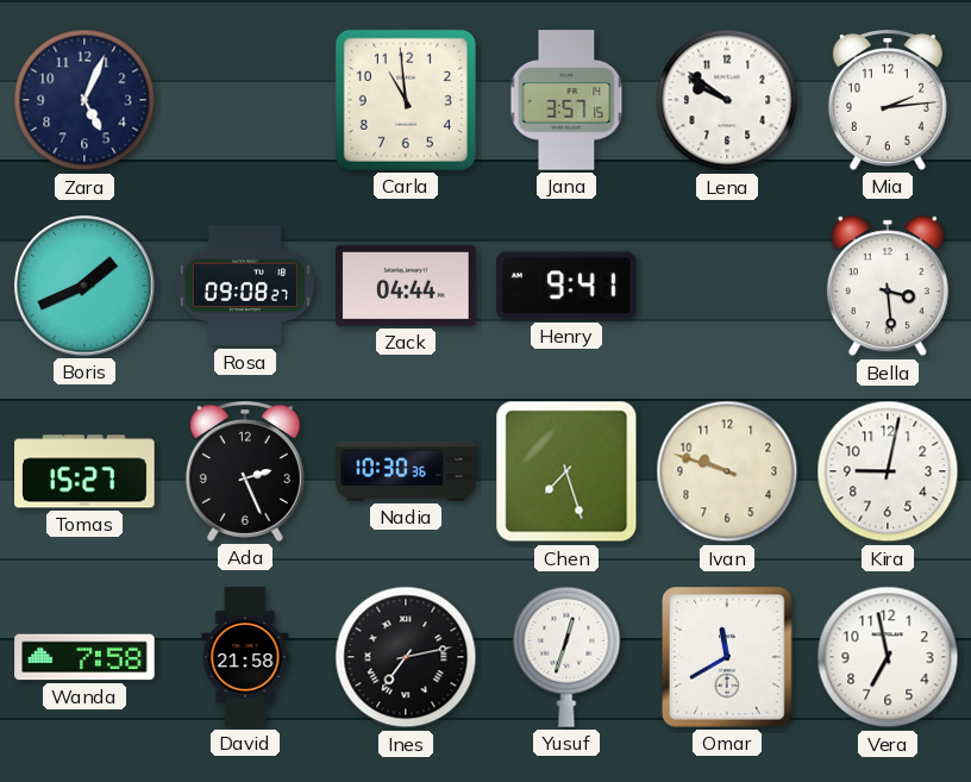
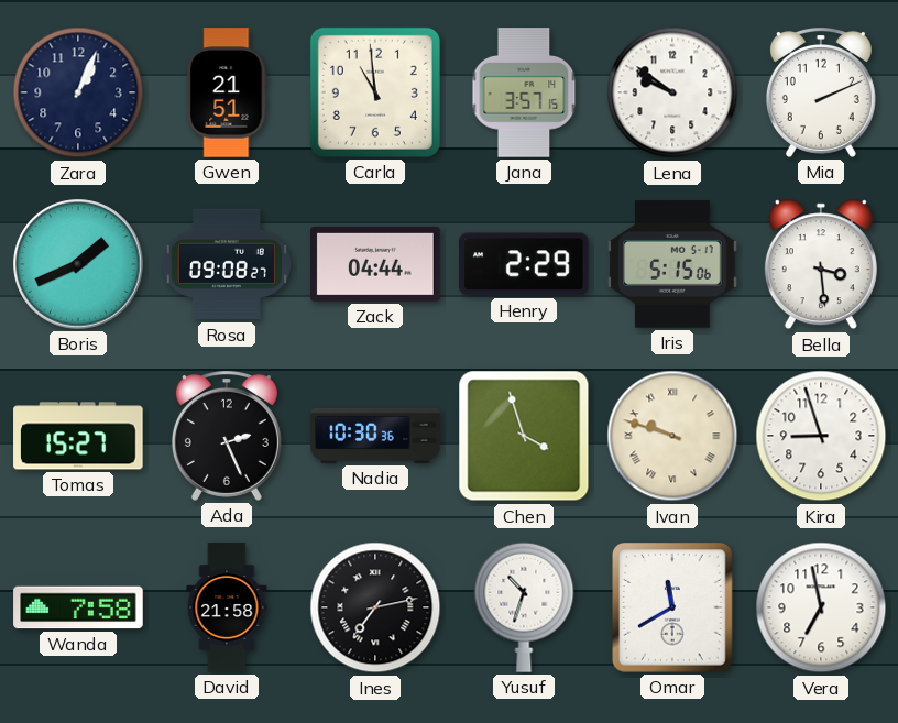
Zara: 5:04 -> 1:04
Gwen: none -> 21:51
Mia: 2:14 -> 2:11
Henry: 9:41 -> 2:29
Iris: none -> 5:15
Chen: 7:27 -> 3:57
Ivan numerals: Arabic -> Roman
Kira: 9:02 -> 8:57
Yusuf: 12:33 -> 10:33
